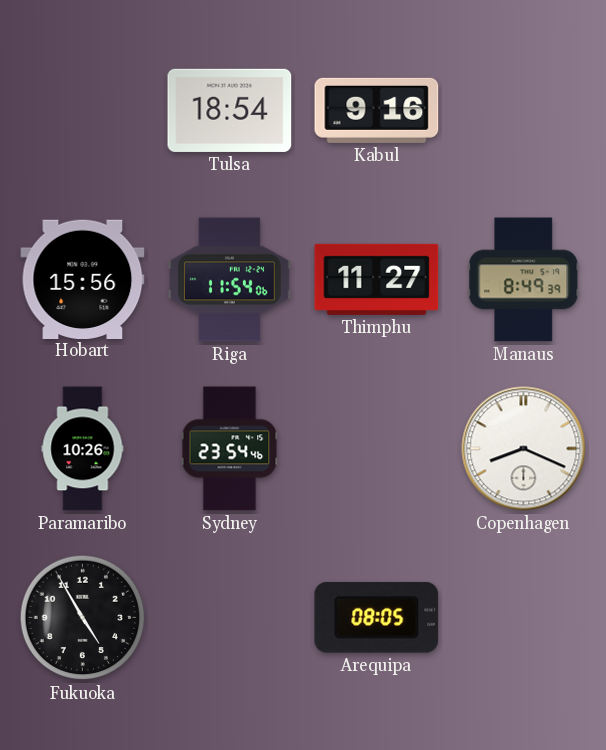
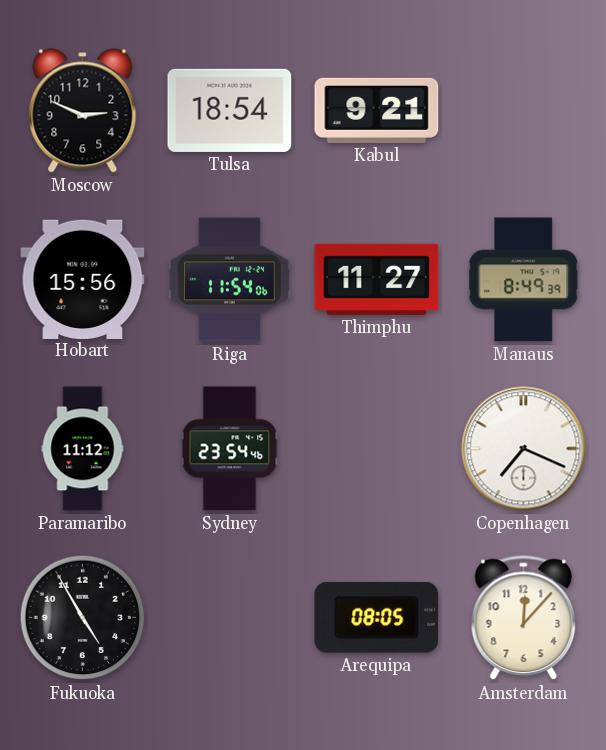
Moscow: none -> 2:49
Kabul: 9:16 -> 9:21
Paramaribo: 10:26 -> 11:12
Copenhagen: 8:19 -> 7:19
Amsterdam: none -> 12:07
